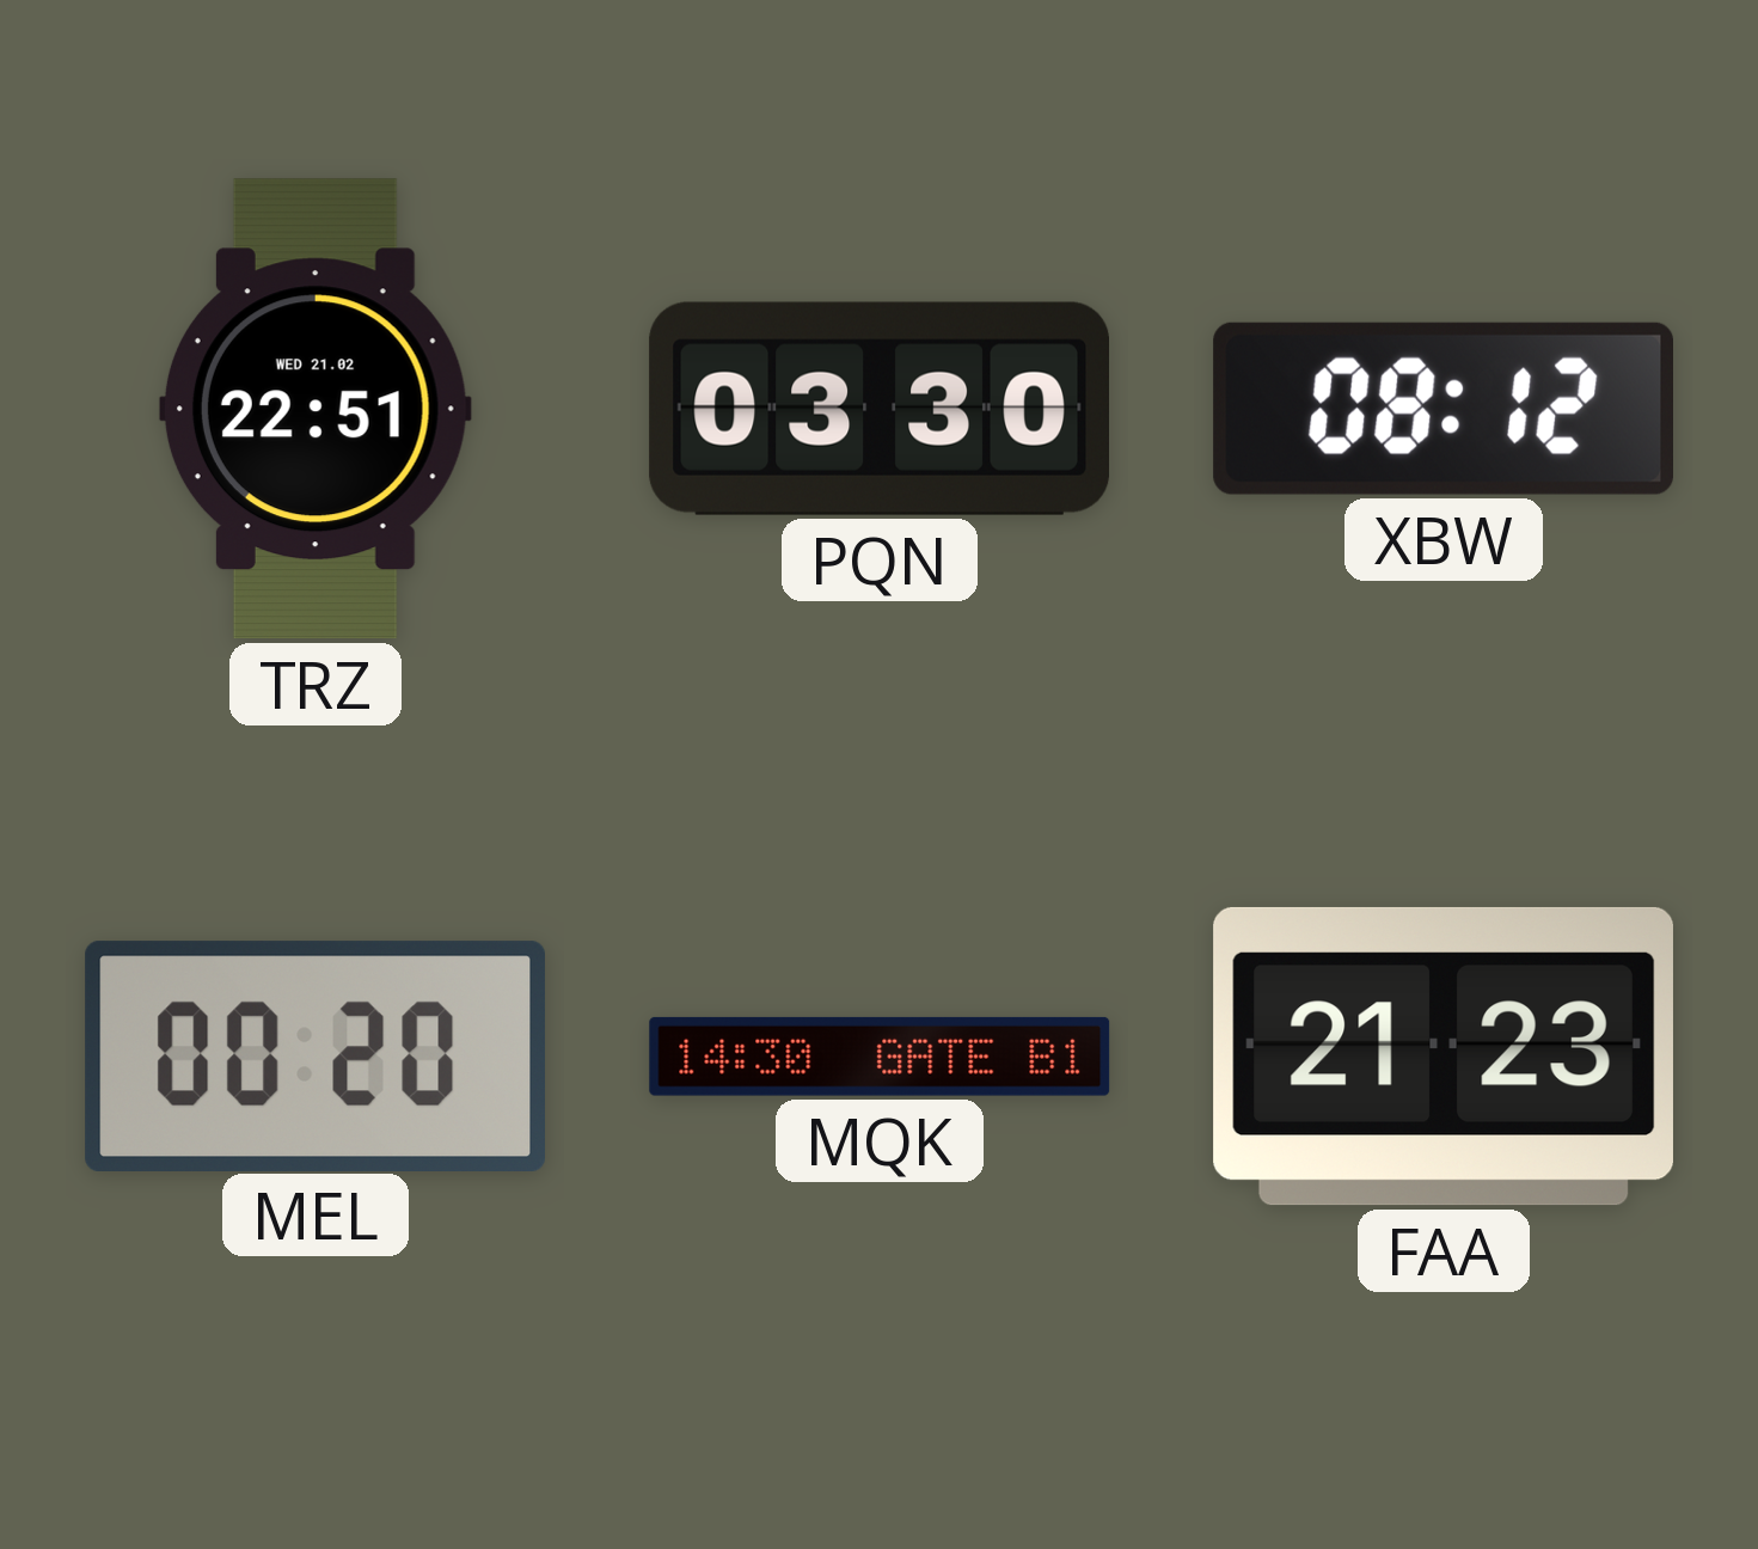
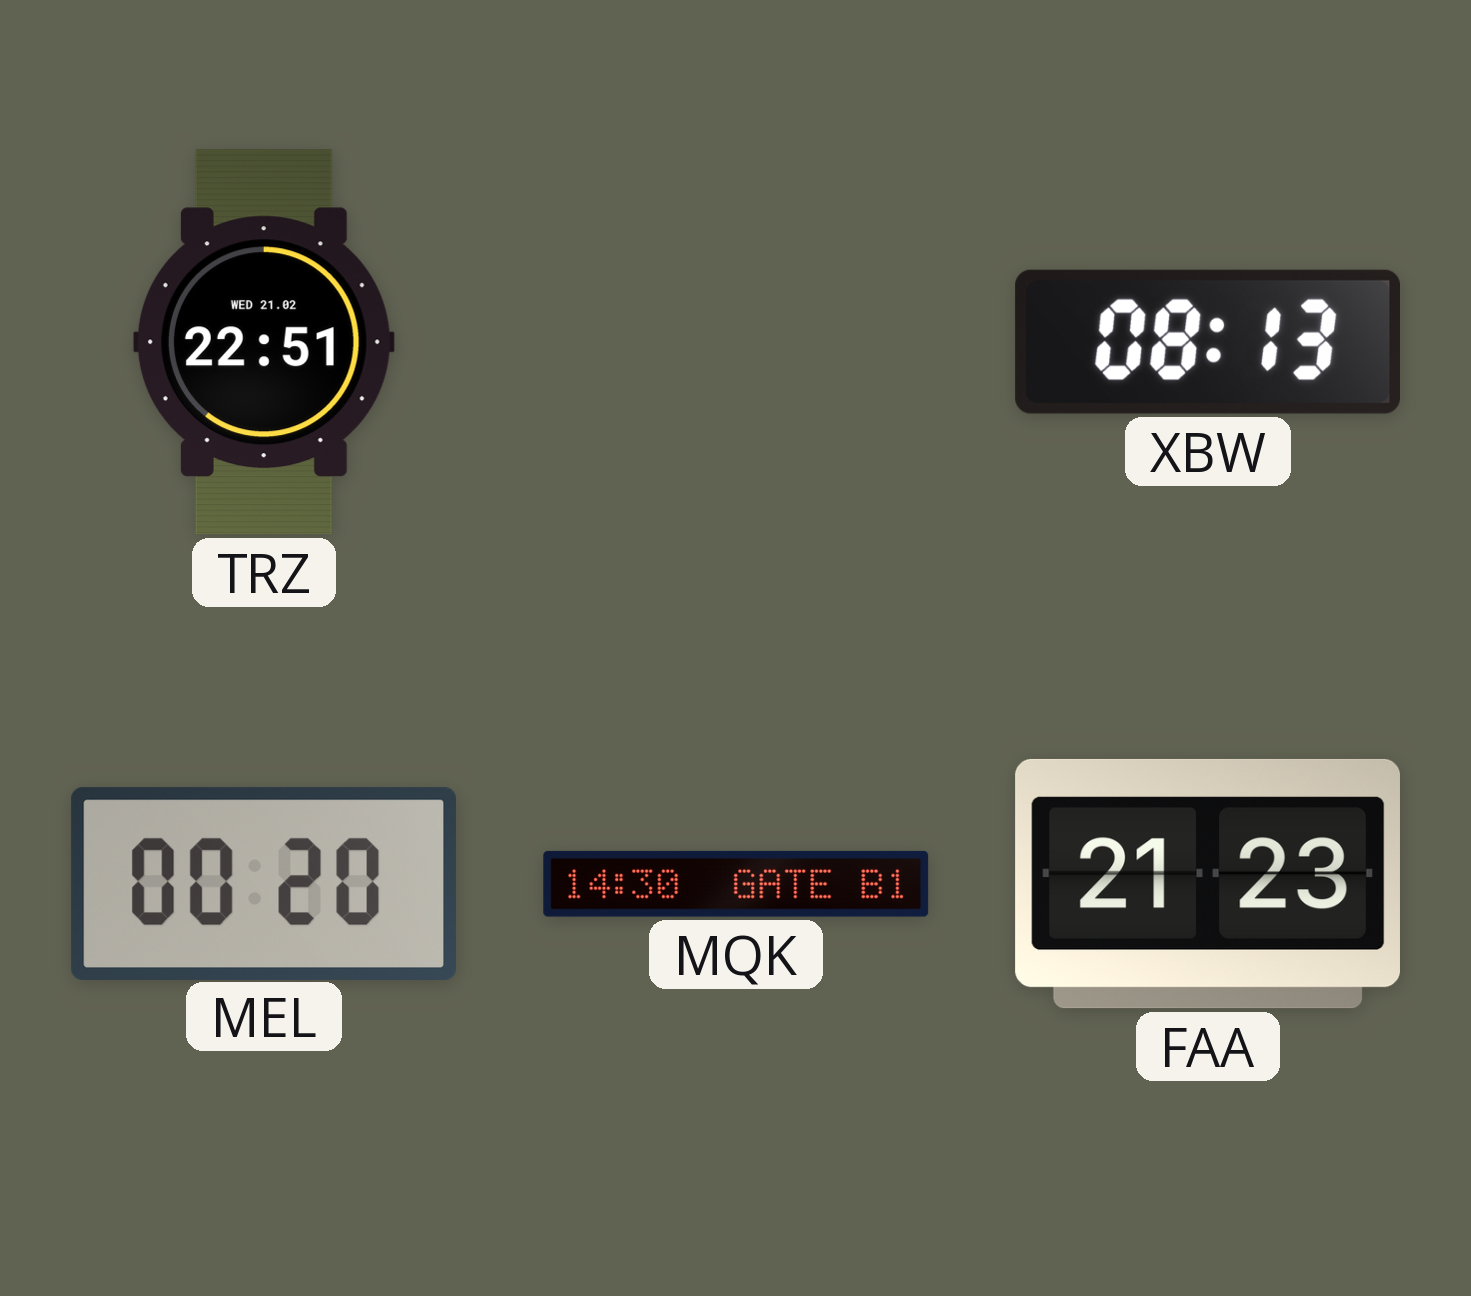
PQN: 03:30 -> none
XBW: 08:12 -> 08:13
